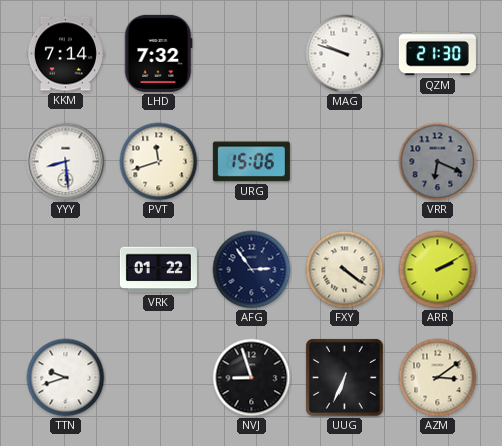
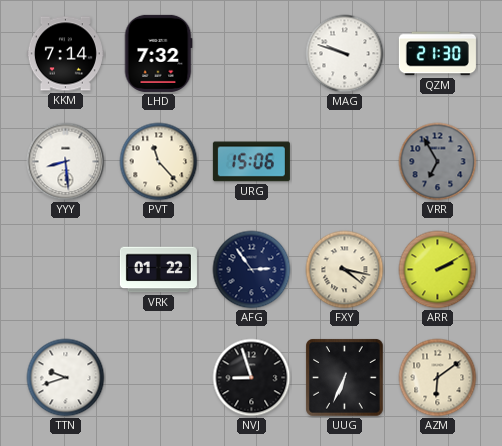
PVT: 11:42 -> 11:23
VRR: 6:19 -> 6:55
FXY: 4:21 -> 4:17
AZM: 3:09 -> 6:09
